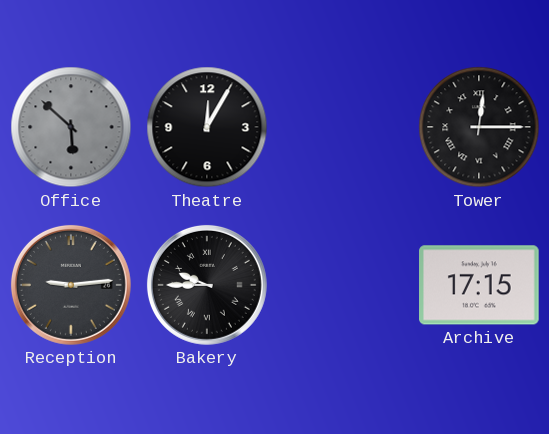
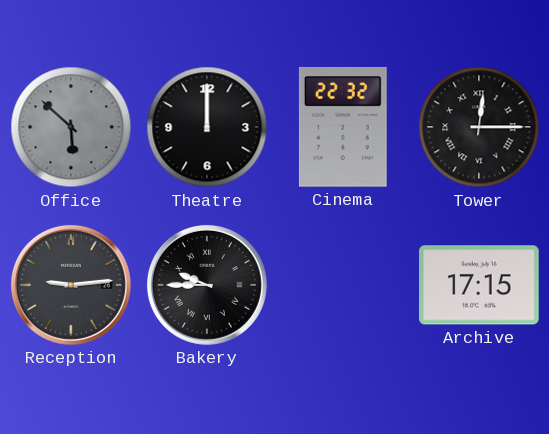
Theatre: 12:05 -> 12:00
Cinema: none -> 22:32
